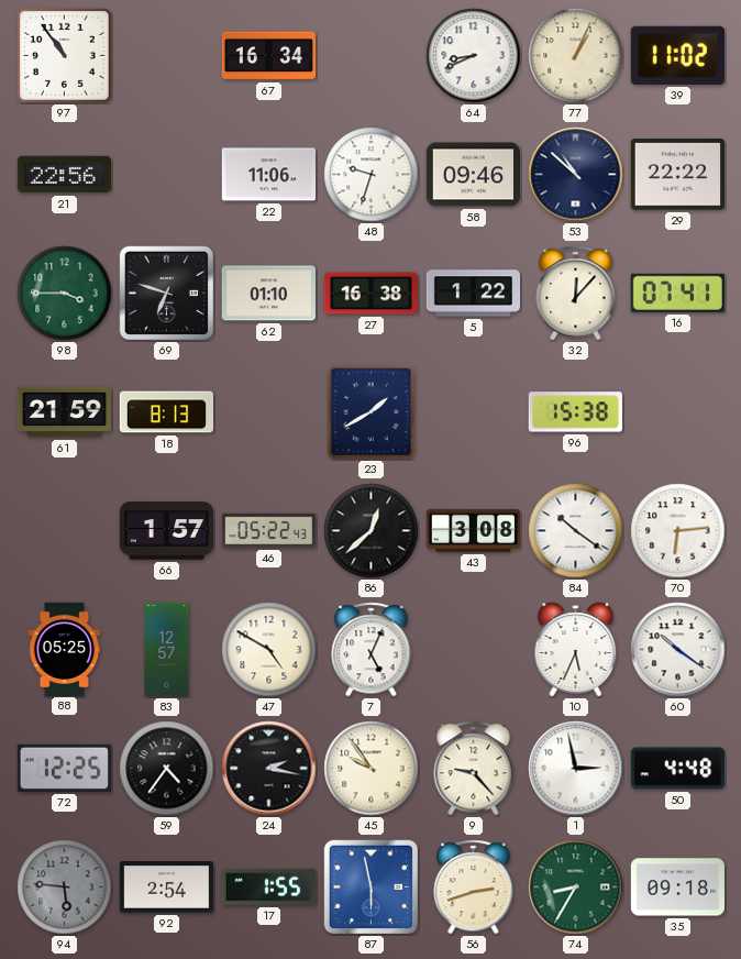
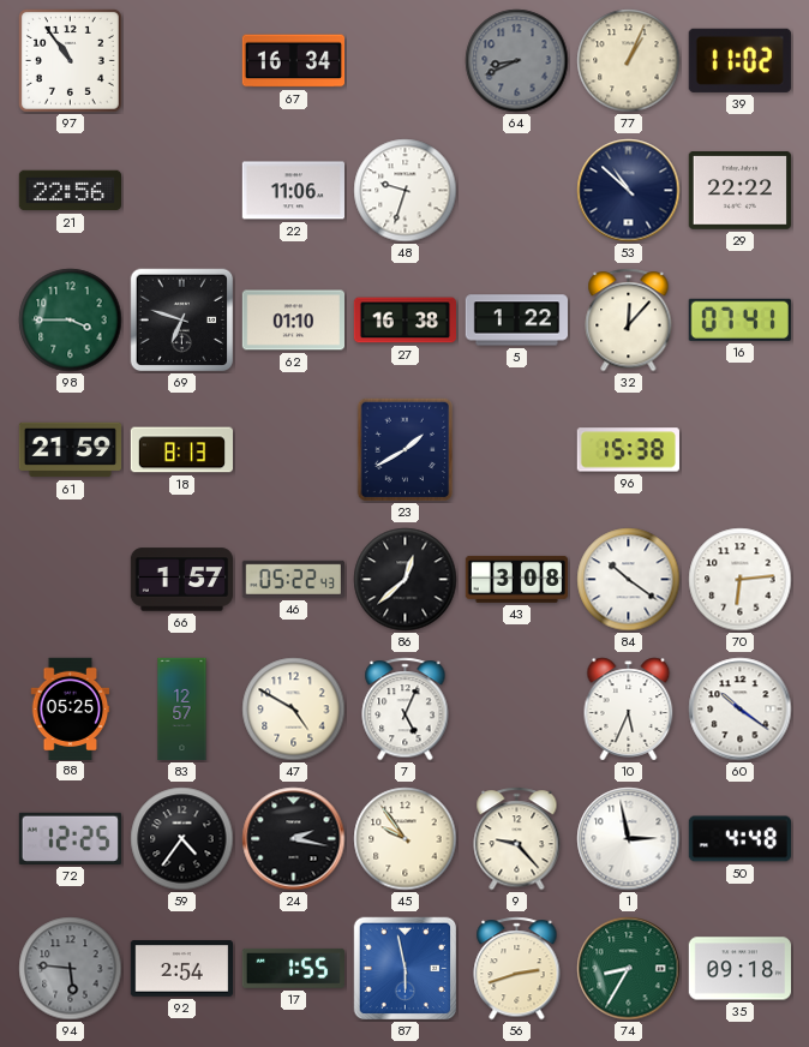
64 dial: white -> grey
58: 09:46 -> none
